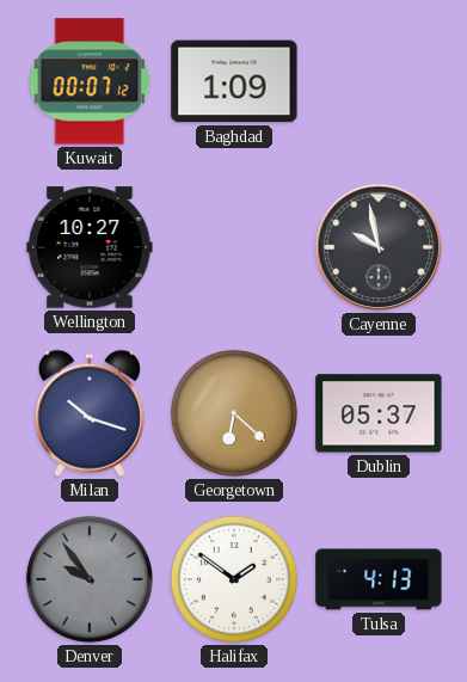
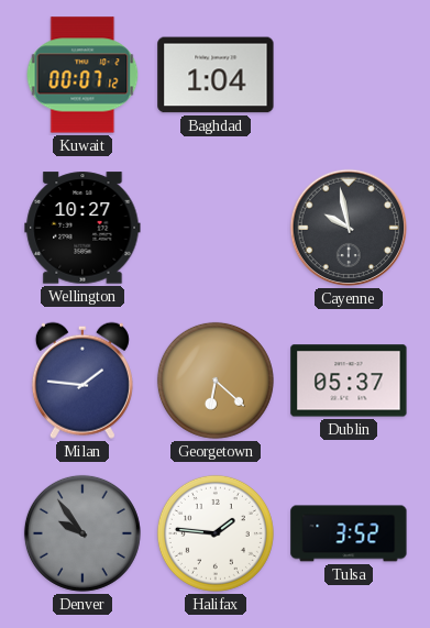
Baghdad: 1:09 -> 1:04
Milan: 10:18 -> 1:46
Halifax: 1:51 -> 1:46
Tulsa: 4:13 -> 3:52
